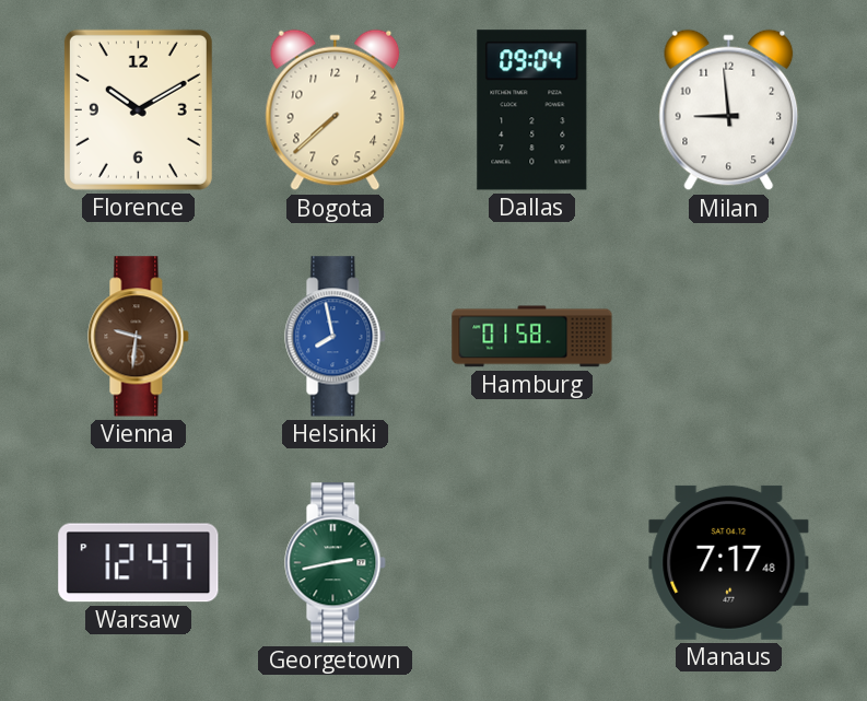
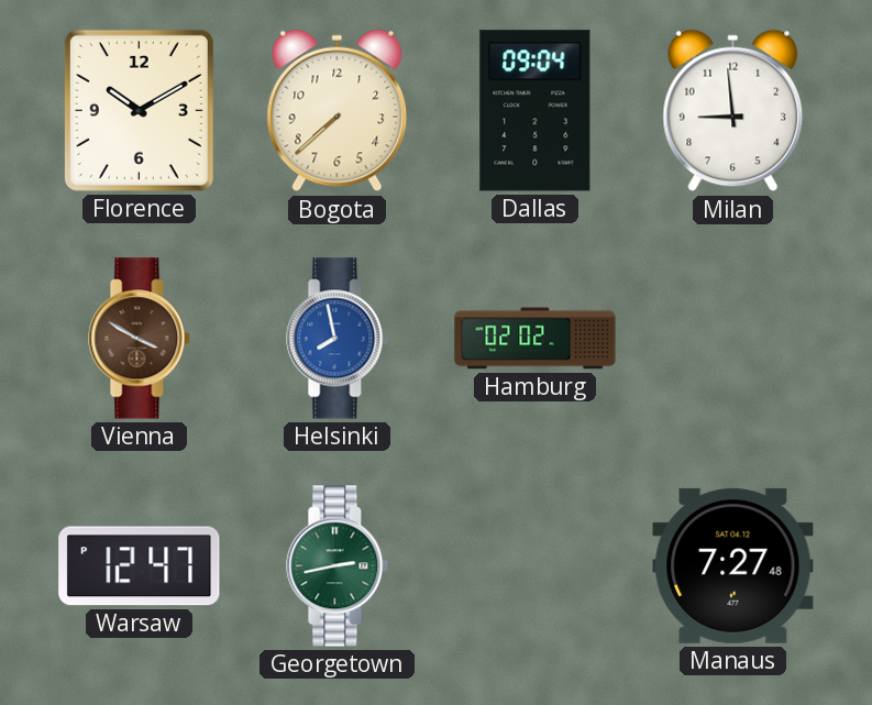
Vienna: 9:31 -> 3:50
Hamburg: 01:58 -> 02:02
Manaus: 7:17 -> 7:27
